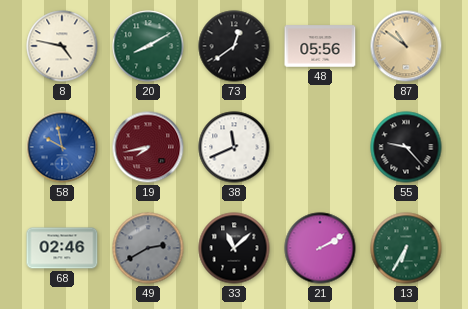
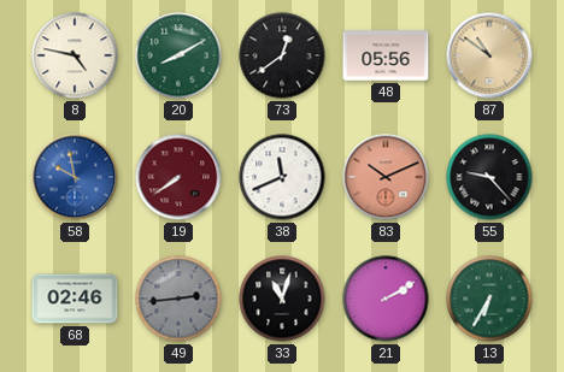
19: 7:43 -> 7:39
83: none -> 10:11
49: 2:40 -> 2:44
33: 11:08 -> 11:03
